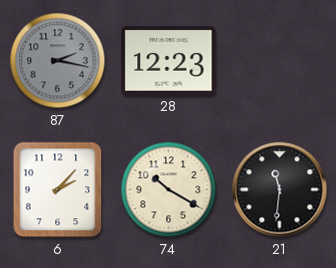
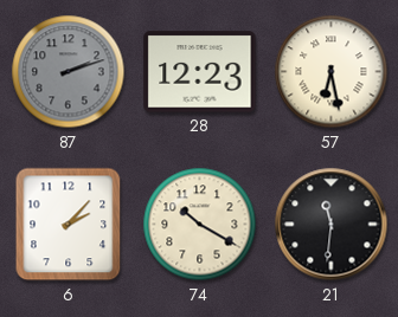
87: 2:17 -> 2:12
57: none -> 6:28
